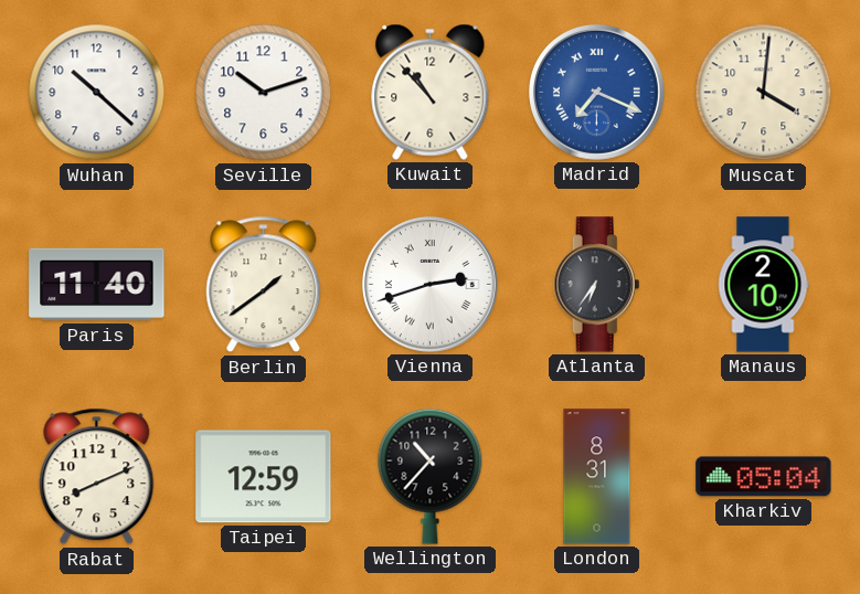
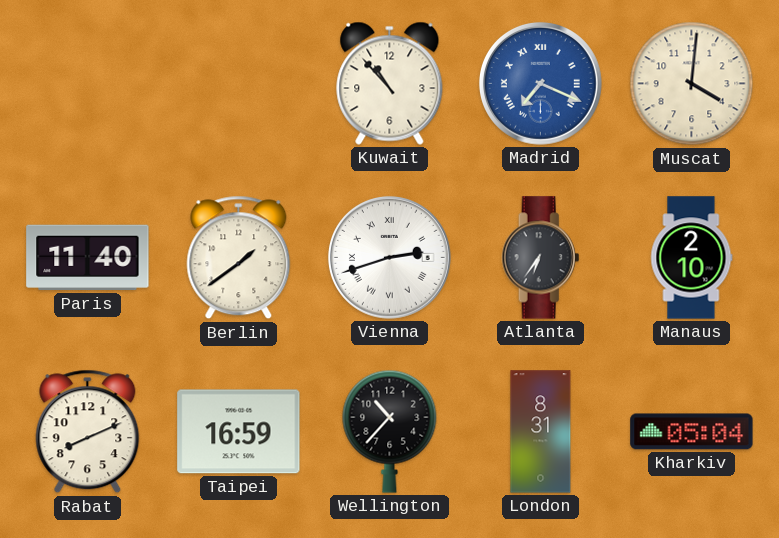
Wuhan: 10:22 -> none
Seville: 10:12 -> none
Taipei: 12:59 -> 16:59
